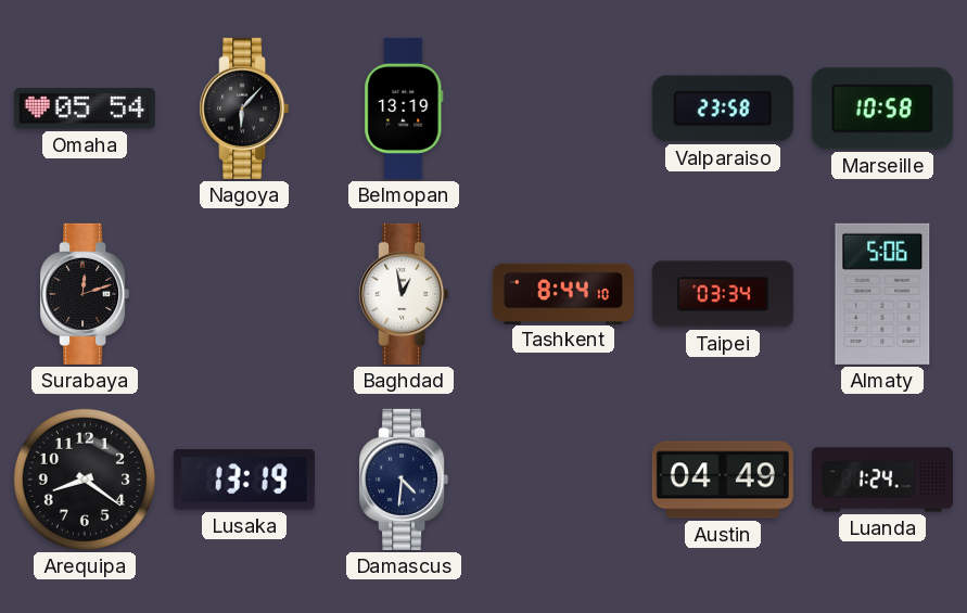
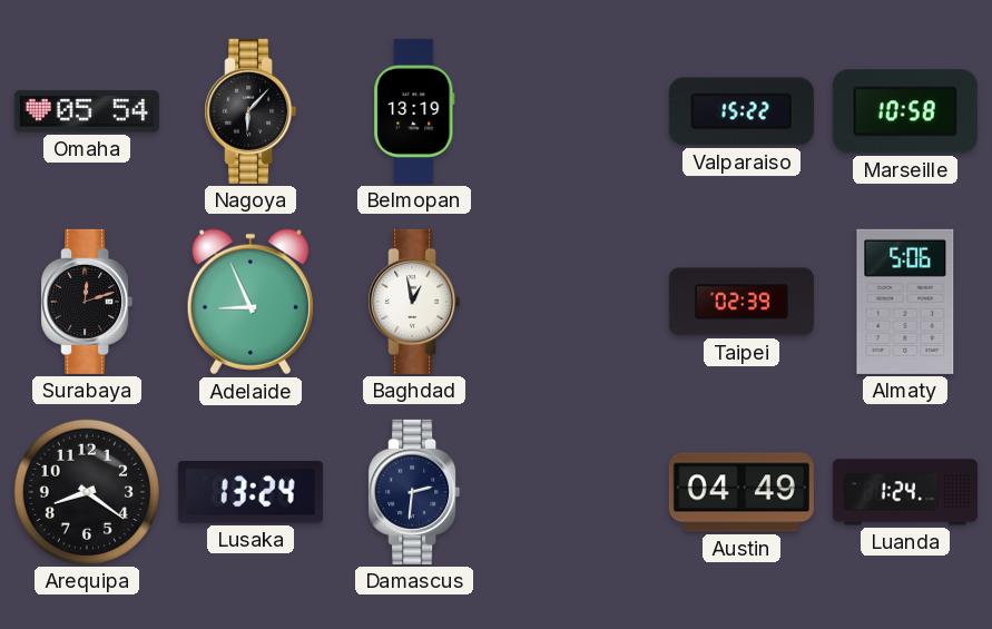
Valparaiso: 23:58 -> 15:22
Adelaide: none -> 8:56
Tashkent: 8:44 -> none
Taipei: 03:34 -> 02:39
Lusaka: 13:19 -> 13:24
Damascus: 4:31 -> 2:31
